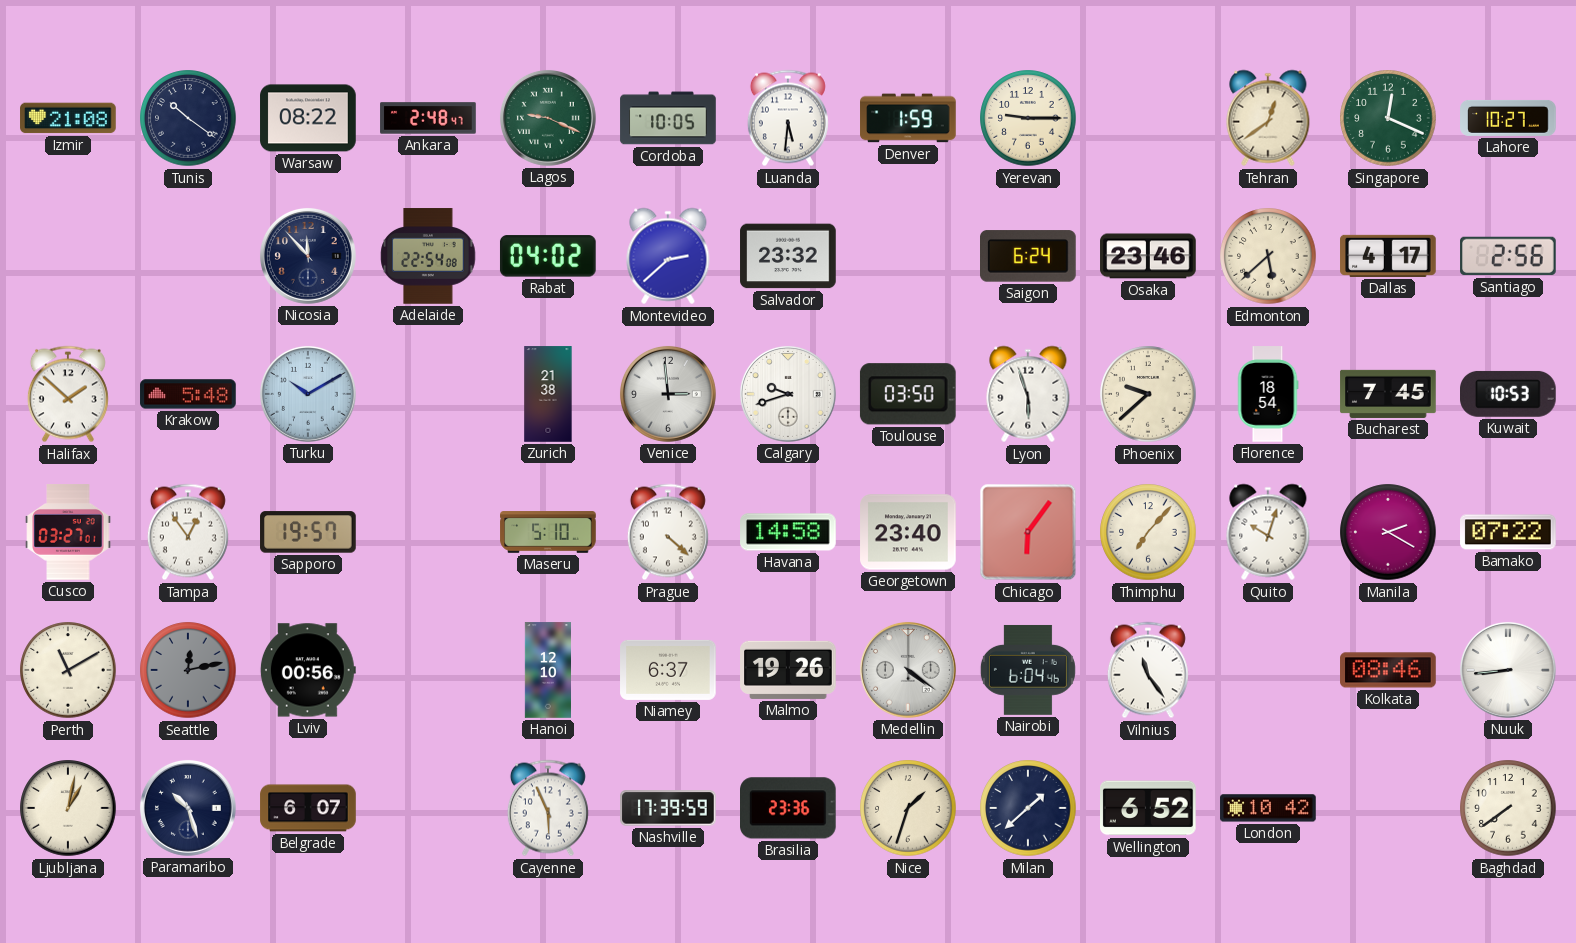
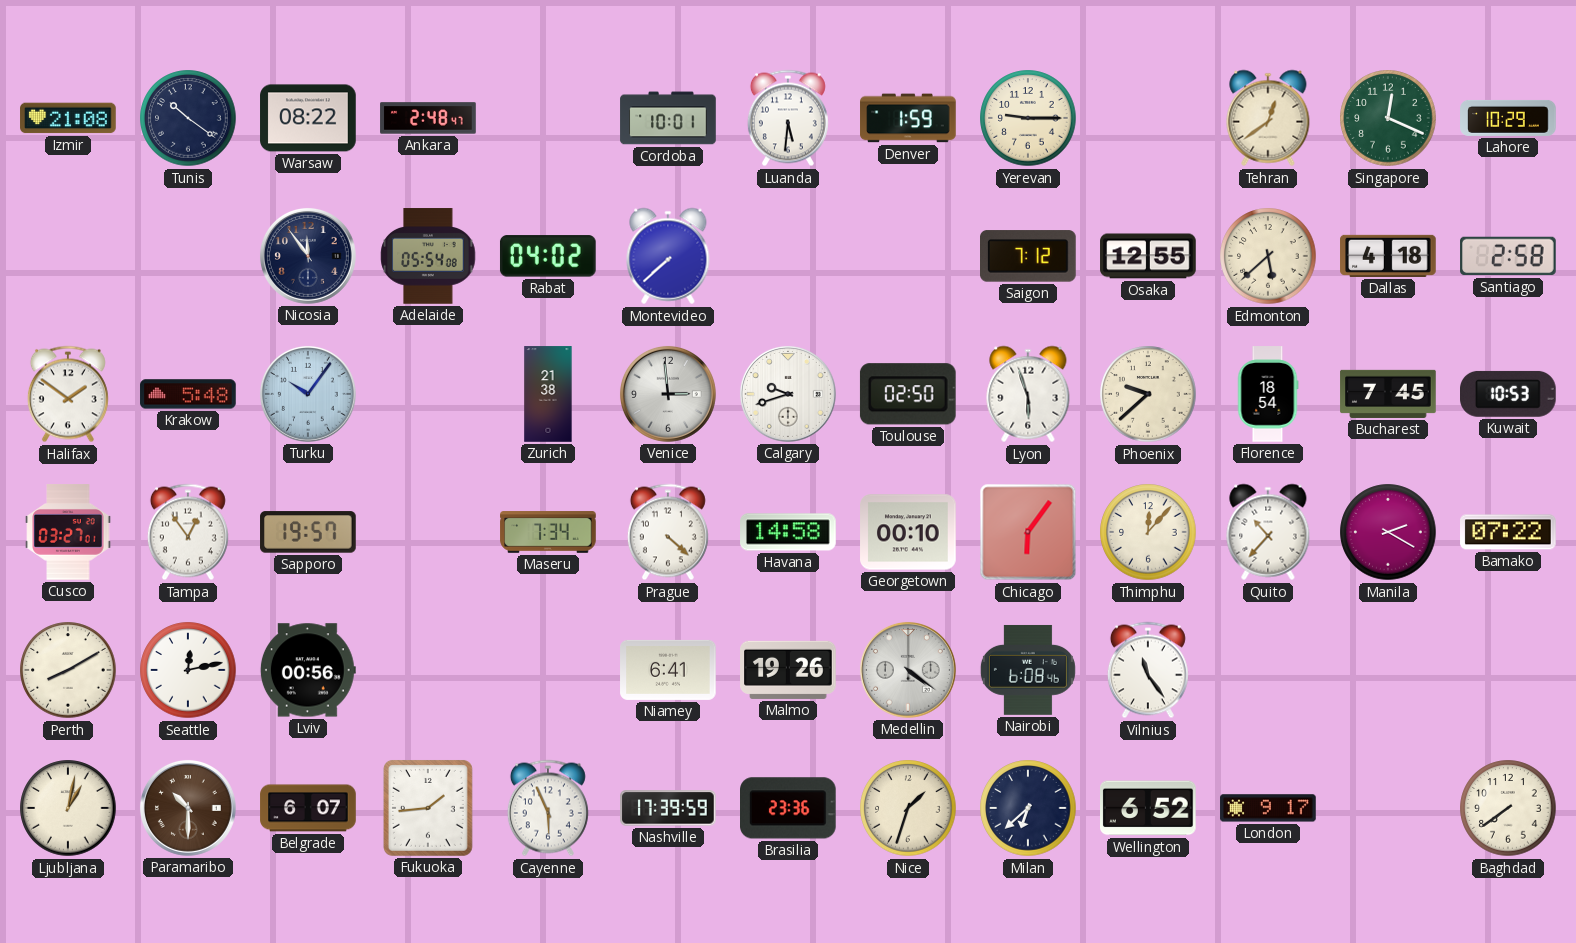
Lagos: 9:19 -> none
Cordoba: 10:05 -> 10:01
Lahore: 10:27 -> 10:29
Nicosia: 11:53 -> 11:54
Adelaide: 22:54 -> 05:54
Montevideo: 2:38 -> 7:38
Salvador: 23:32 -> none
Saigon: 6:24 -> 7:12
Osaka: 23:46 -> 12:55
Dallas: 4:17 -> 4:18
Santiago: 2:56 -> 2:58
Halifax: 1:52 -> 1:51
Turku: 10:10 -> 10:06
Toulouse: 03:50 -> 02:50
Maseru: 5:10 -> 7:34
Georgetown: 23:40 -> 00:10
Thimphu: 7:07 -> 12:07
Quito: 10:03 -> 10:37
Perth: 11:10 -> 8:10
Seattle dial: grey -> white
Hanoi: 12:10 -> none
Niamey: 6:37 -> 6:41
Nairobi: 6:04 -> 6:08
Kolkata: 08:46 -> none
Nuuk: 8:44 -> none
Paramaribo: 10:27 -> 10:30
Paramaribo dial: navy -> brown
Fukuoka: none -> 1:44
Milan: 1:38 -> 6:38
London: 10:42 -> 9:17
